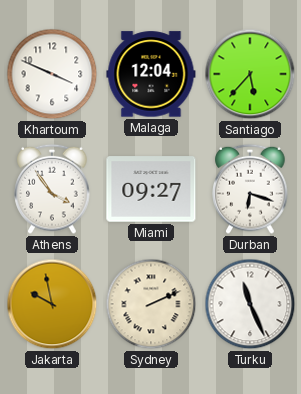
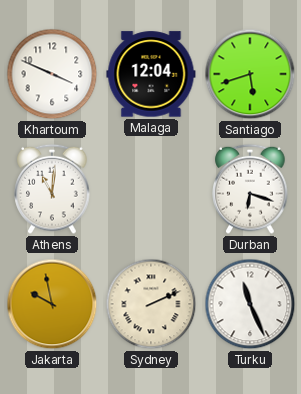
Santiago: 5:37 -> 5:42
Athens: 3:54 -> 11:01
Miami: 09:27 -> none
